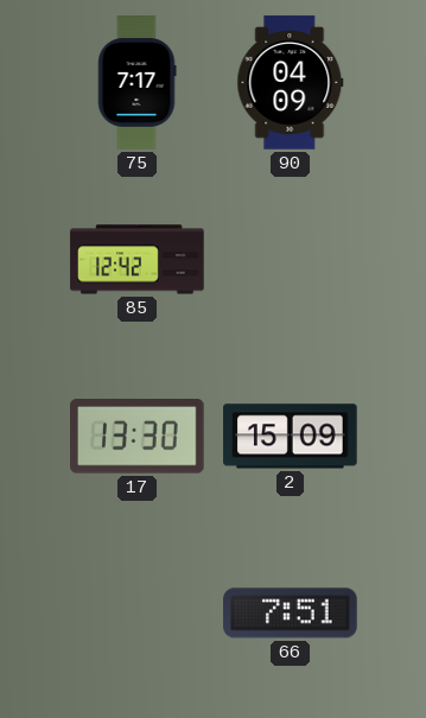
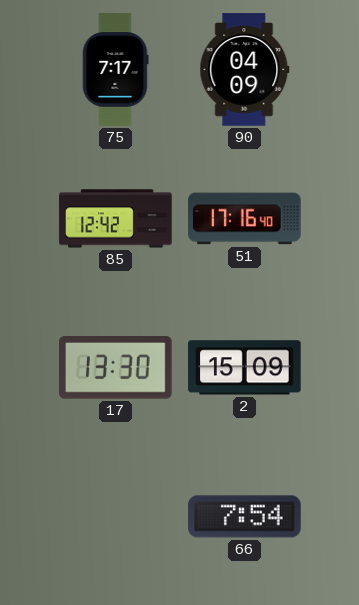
51: none -> 17:16
66: 7:51 -> 7:54
